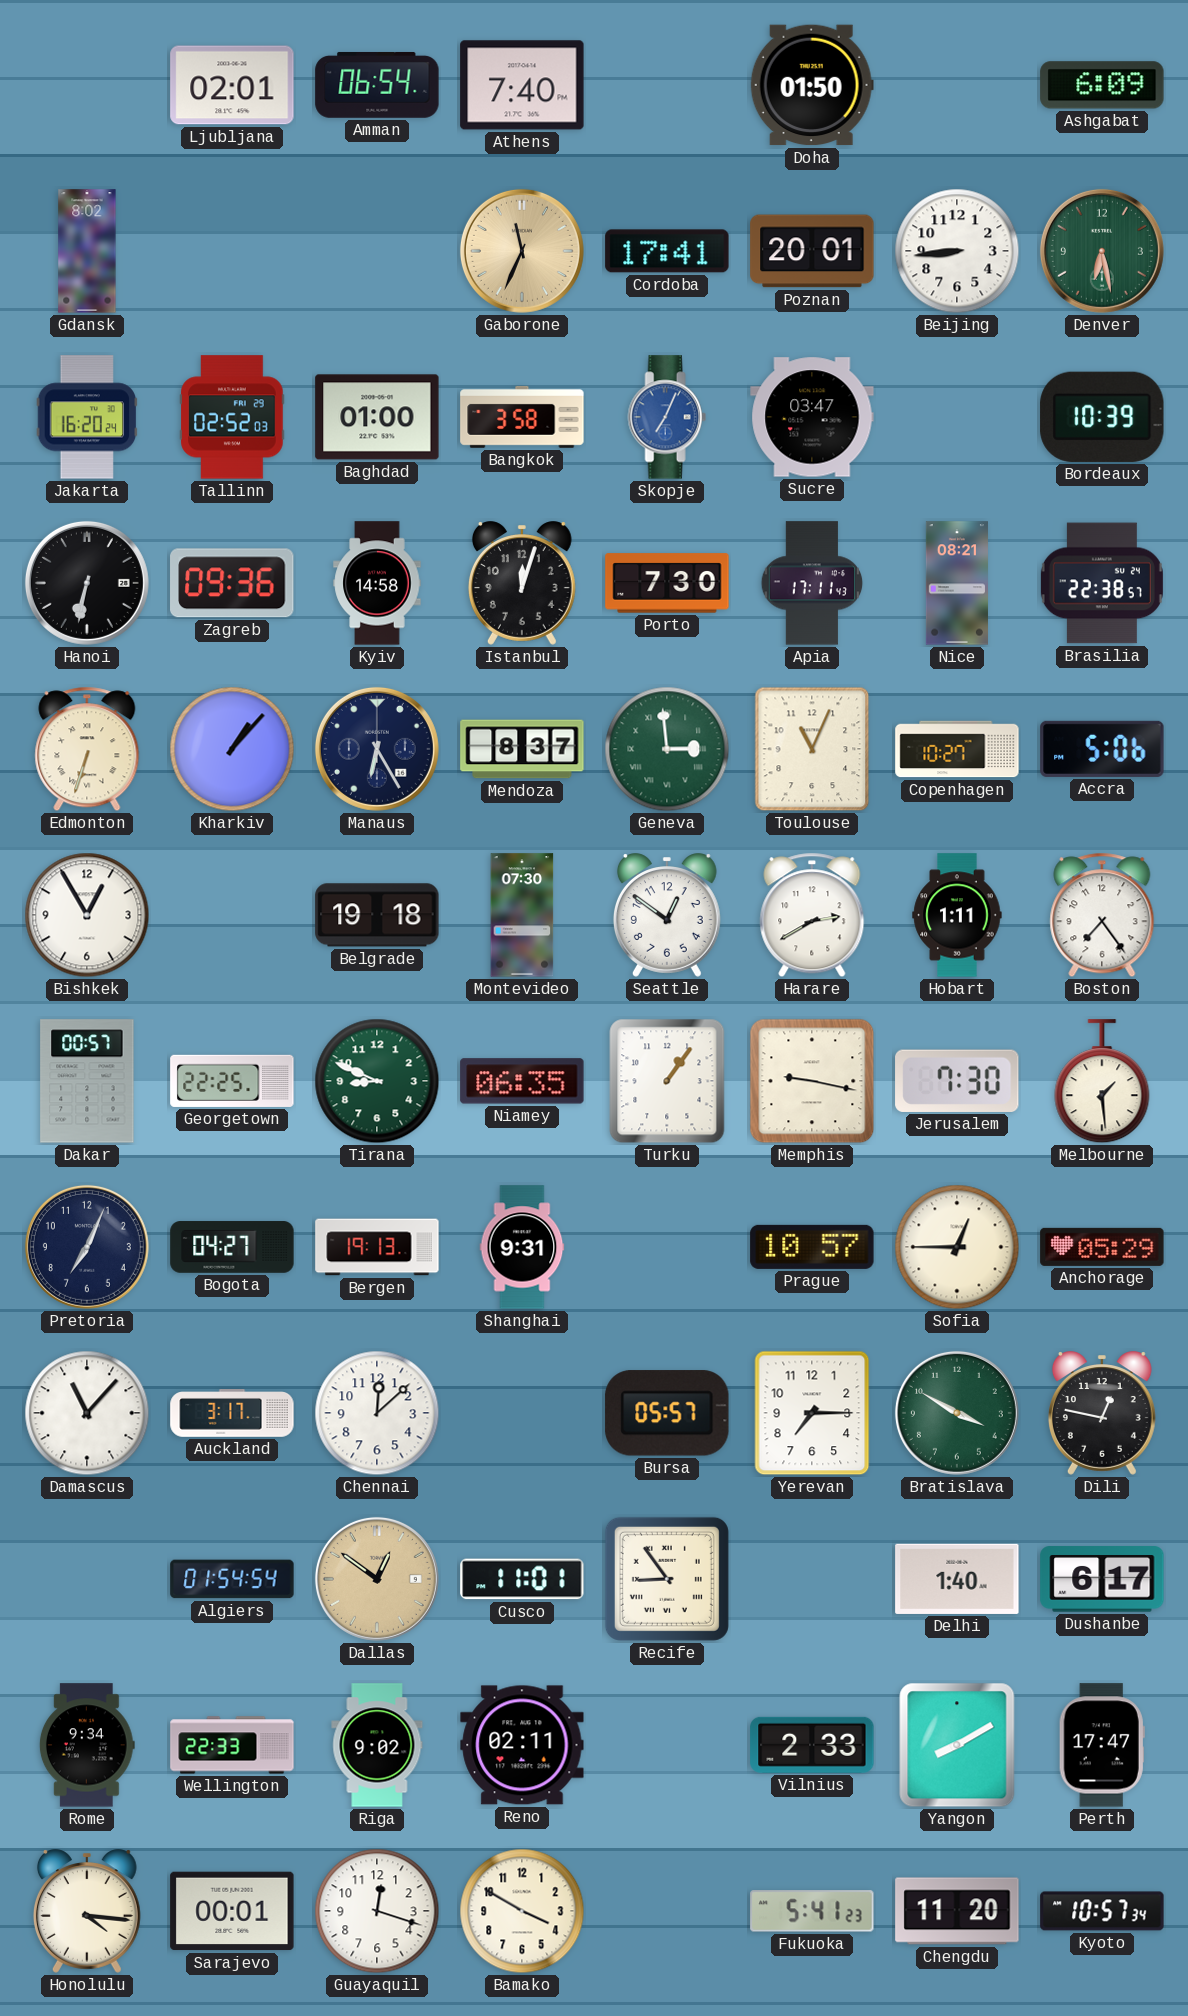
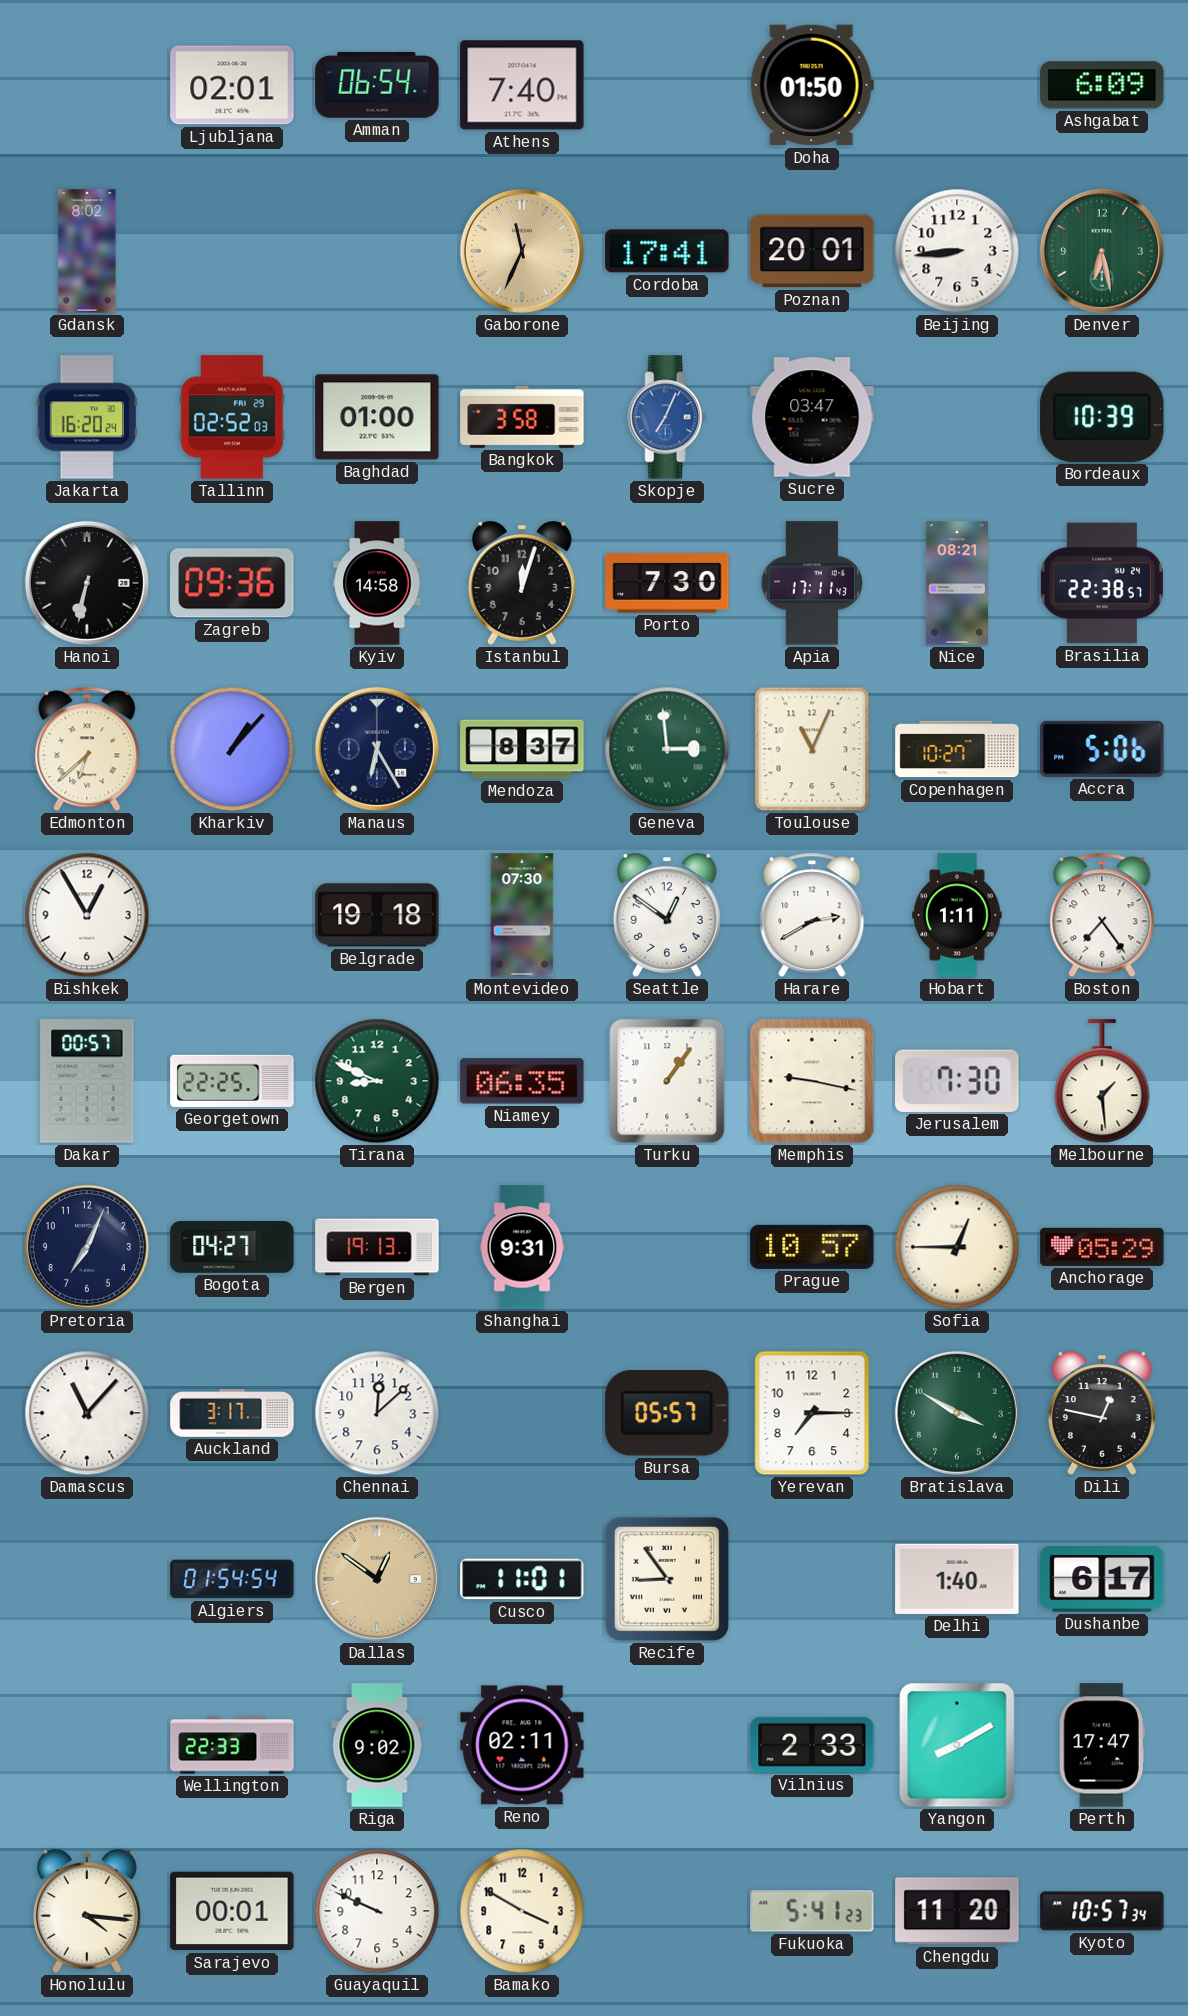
Edmonton: 6:33 -> 6:38
Rome: 9:34 -> none
Guayaquil: 12:18 -> 9:49
